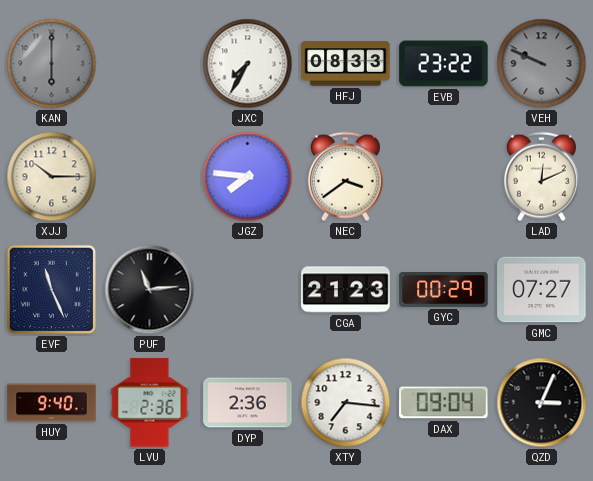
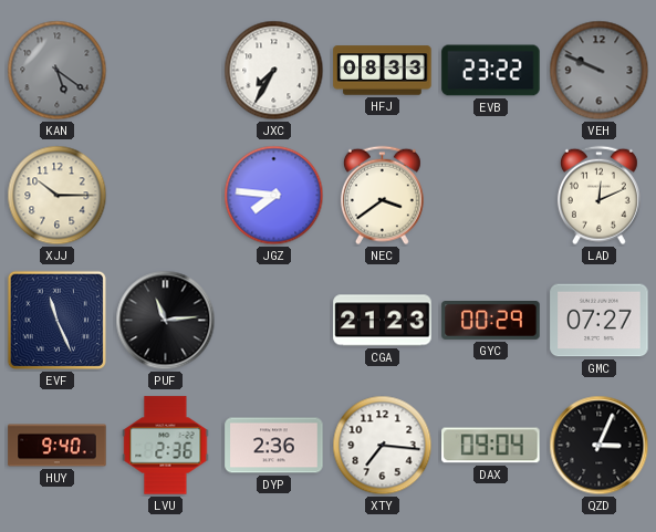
KAN: 6:00 -> 5:21
